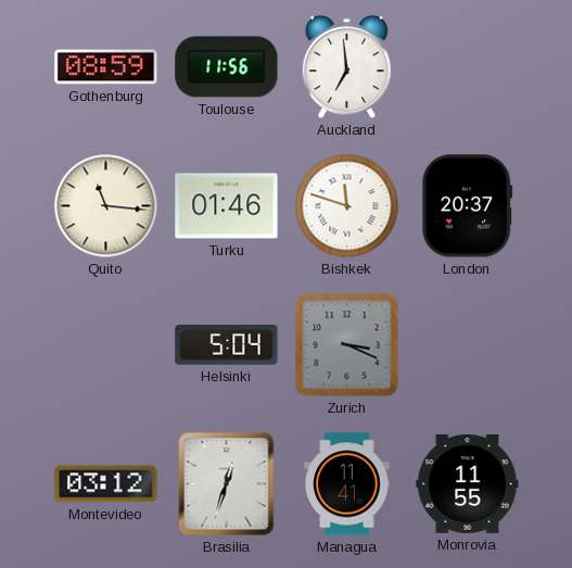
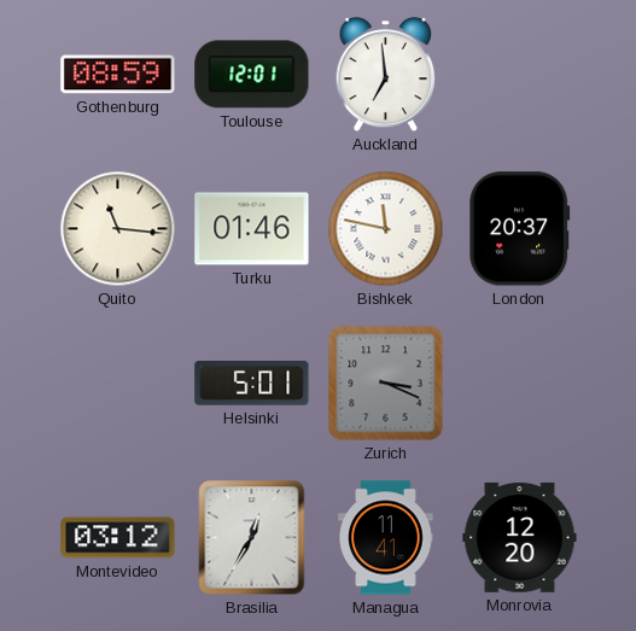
Toulouse: 11:56 -> 12:01
Bishkek: 11:48 -> 11:47
Helsinki: 5:04 -> 5:01
Brasilia: 12:33 -> 12:35
Monrovia: 11:55 -> 12:20
